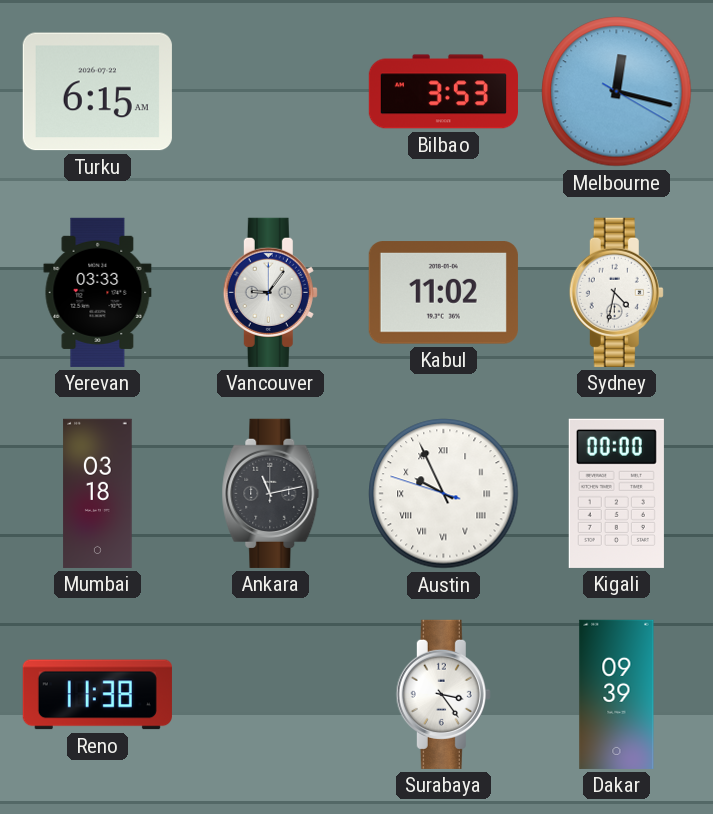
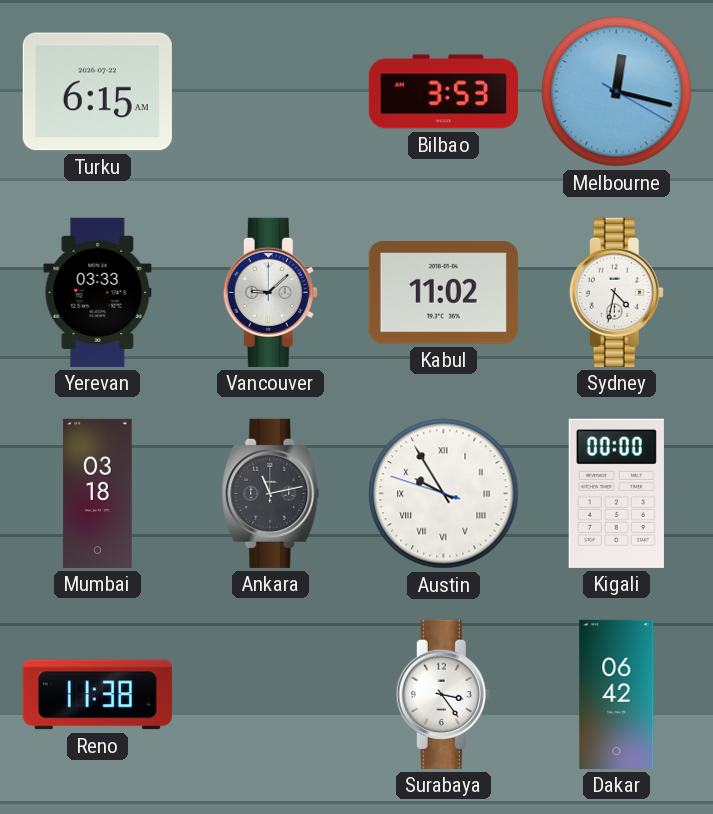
Vancouver: 9:06 -> 9:08
Austin: 9:55 -> 9:54
Dakar: 09:39 -> 06:42
